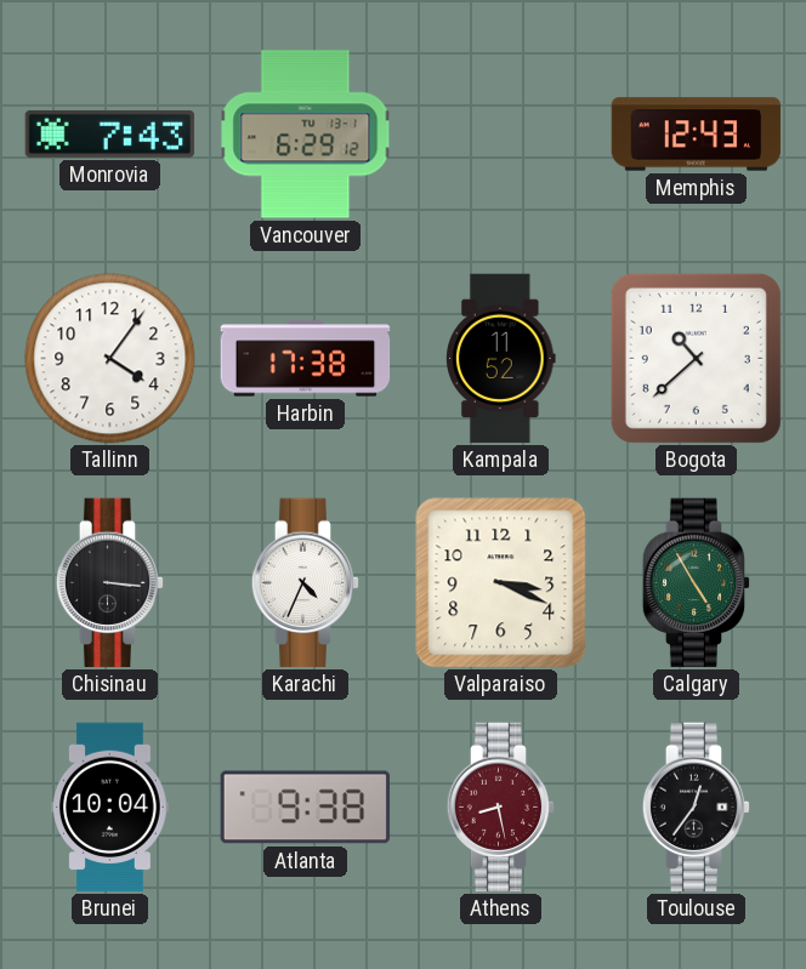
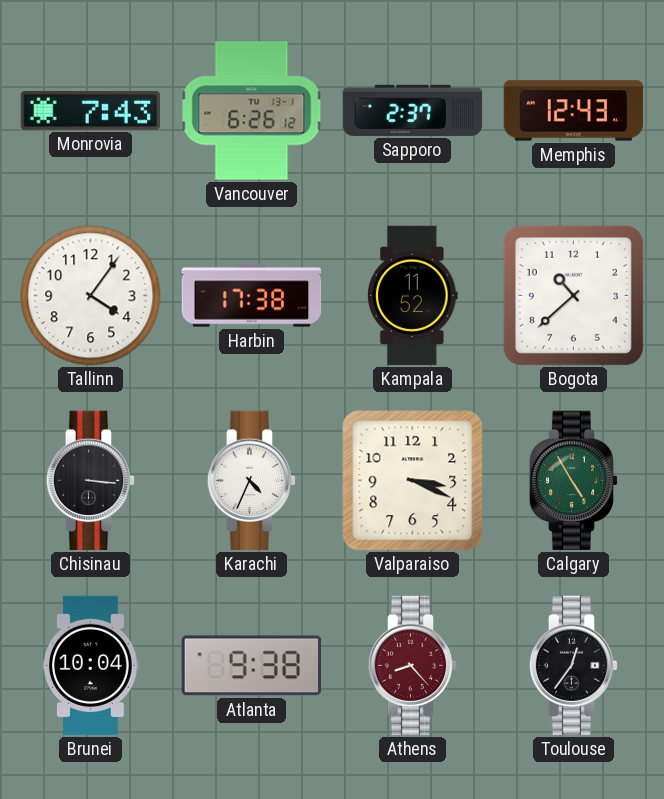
Vancouver: 6:29 -> 6:26
Sapporo: none -> 2:37
Athens: 8:28 -> 8:23
